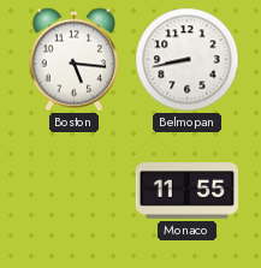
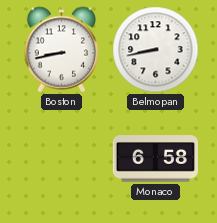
Boston: 5:16 -> 8:43
Monaco: 11:55 -> 6:58
